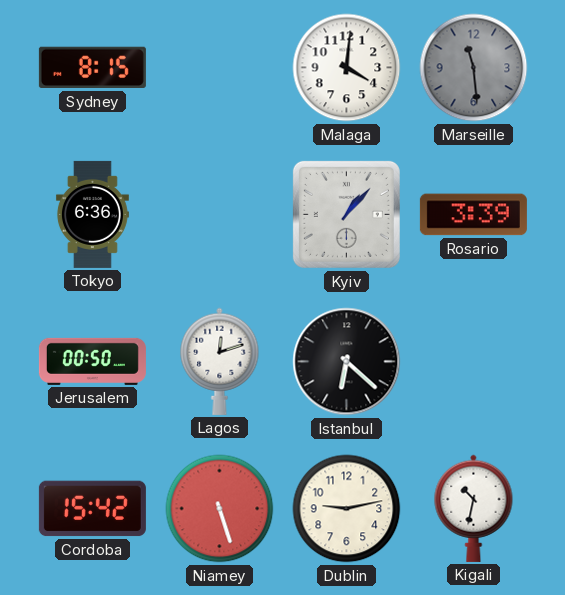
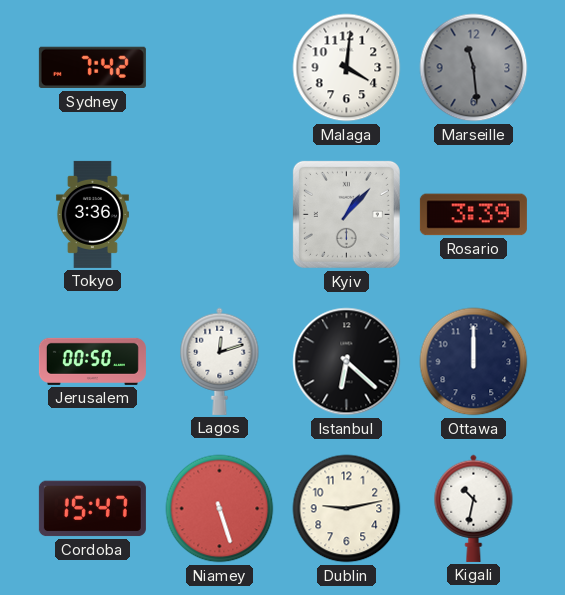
Sydney: 8:15 -> 7:42
Tokyo: 6:36 -> 3:36
Ottawa: none -> 12:00
Cordoba: 15:42 -> 15:47
